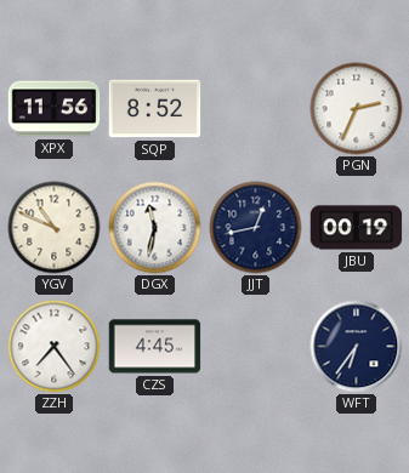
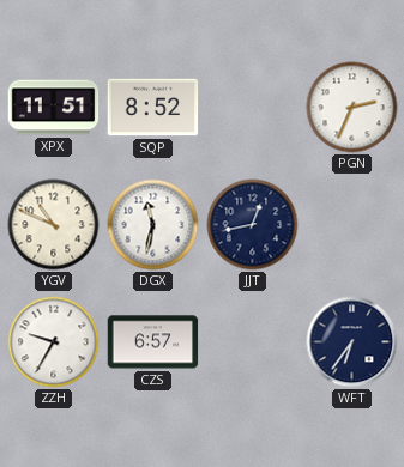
XPX: 11:56 -> 11:51
JBU: 00:19 -> none
ZZH: 7:24 -> 9:35
CZS: 4:45 -> 6:57
